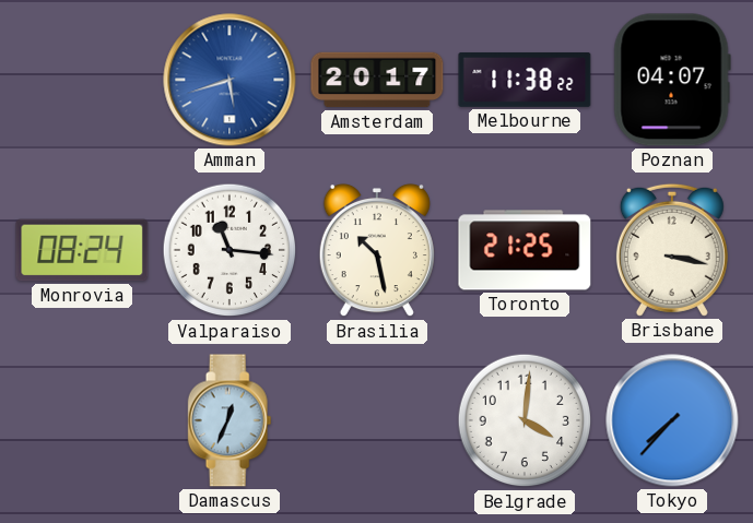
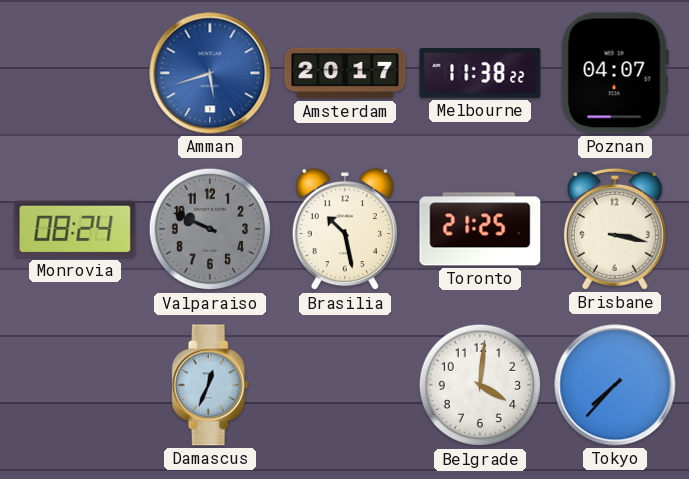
Valparaiso: 11:16 -> 9:49
Valparaiso dial: white -> grey
